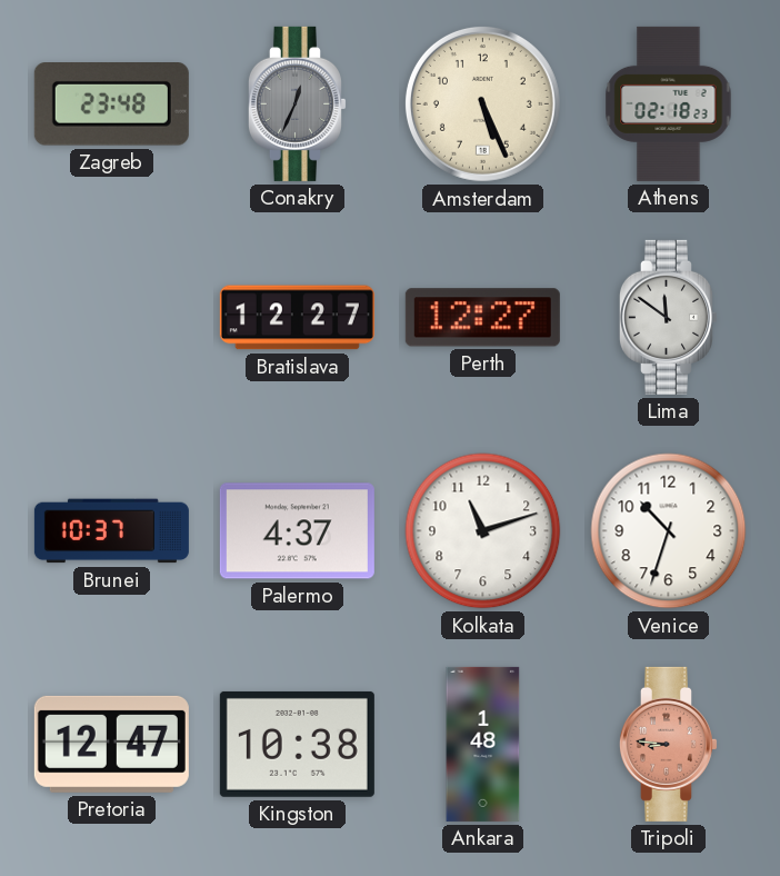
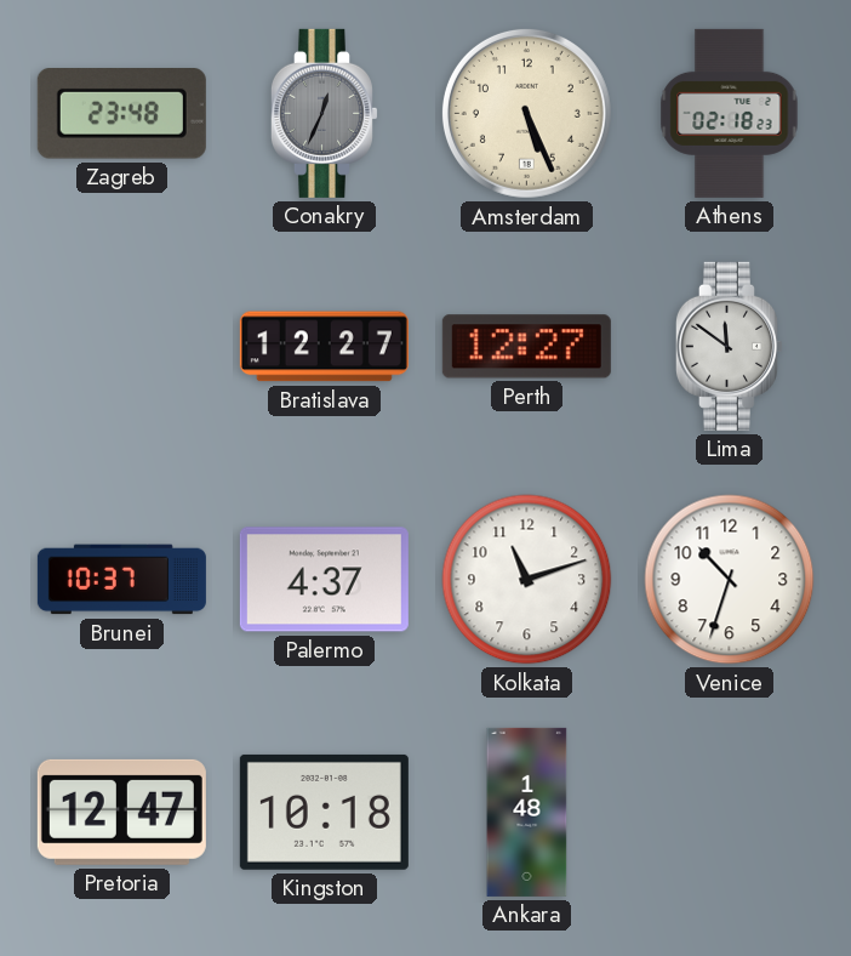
Kingston: 10:38 -> 10:18
Tripoli: 8:46 -> none
